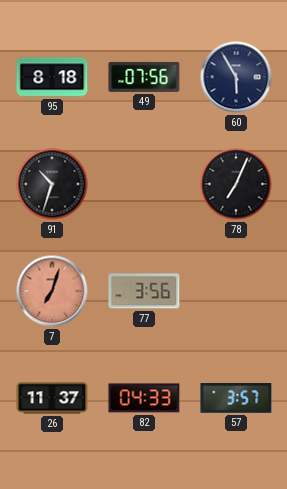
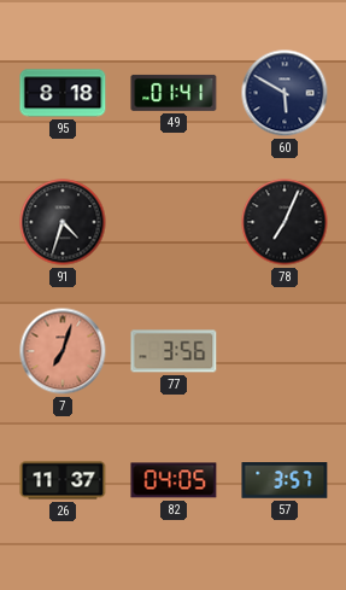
49: 07:56 -> 01:41
60: 5:55 -> 5:50
91: 10:33 -> 4:33
82: 04:33 -> 04:05
